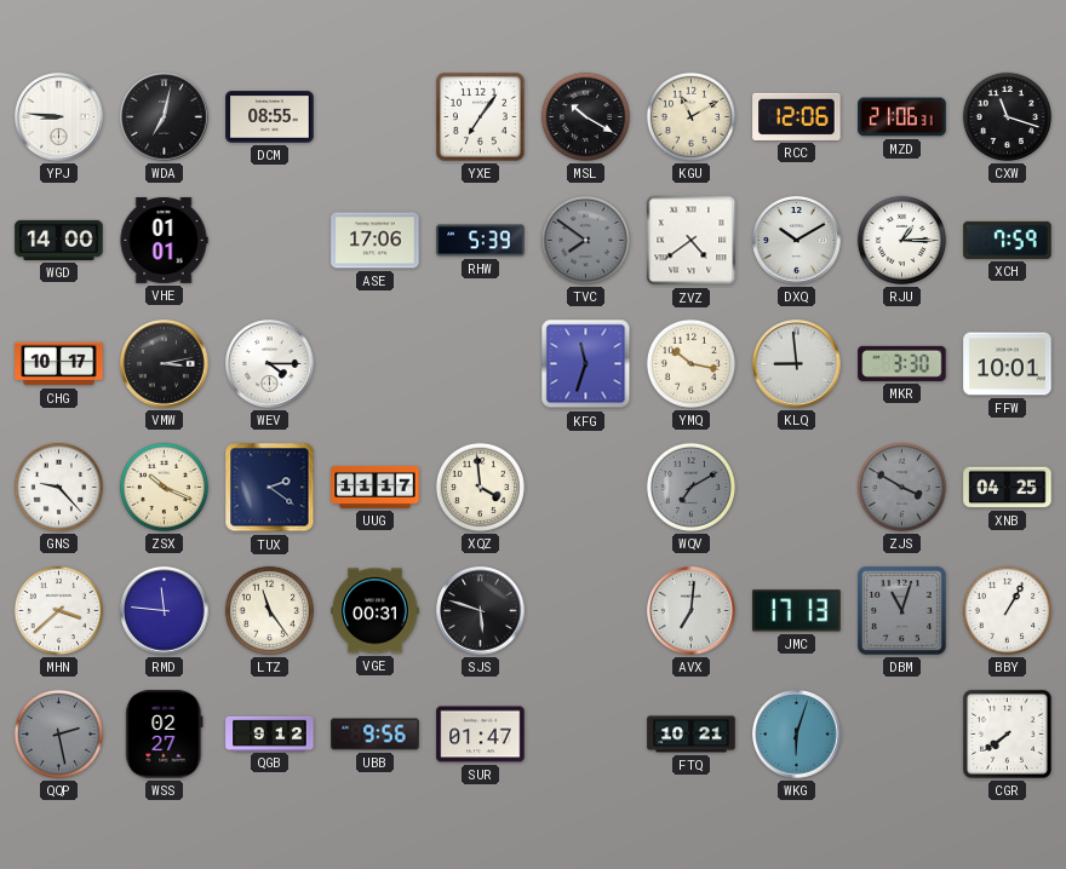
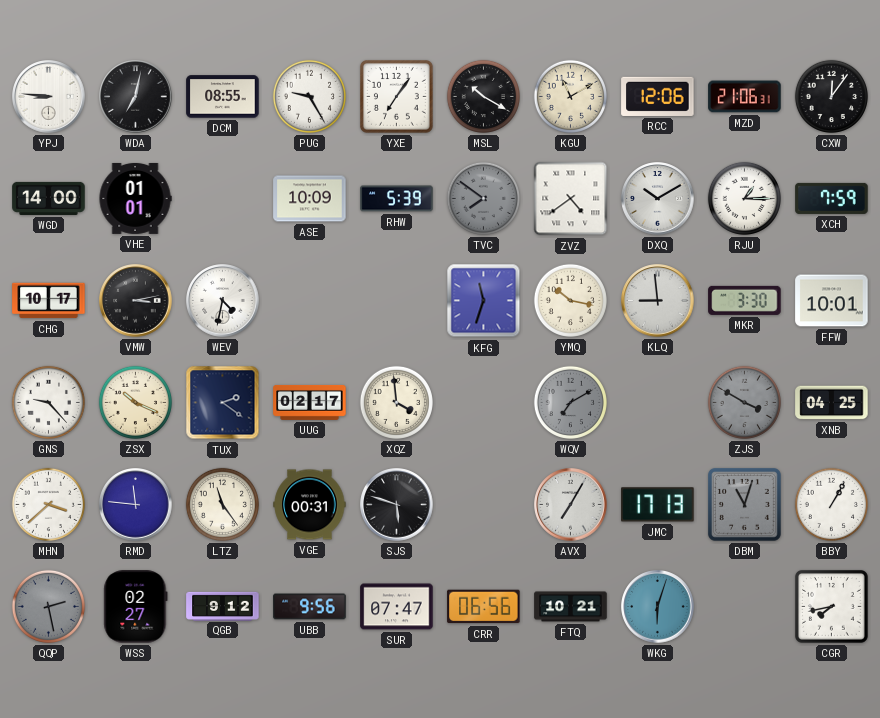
PUG: none -> 9:25
CXW: 11:18 -> 12:06
ASE: 17:06 -> 10:09
WEV: 4:15 -> 4:32
UUG: 11:17 -> 02:17
AVX: 7:01 -> 7:05
SUR: 01:47 -> 07:47
CRR: none -> 06:56
CGR: 7:39 -> 7:43
